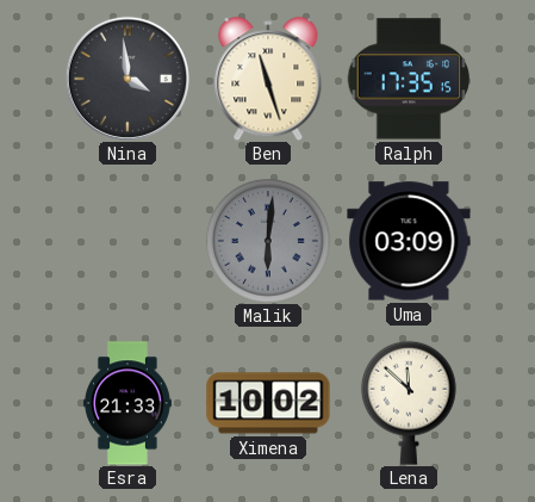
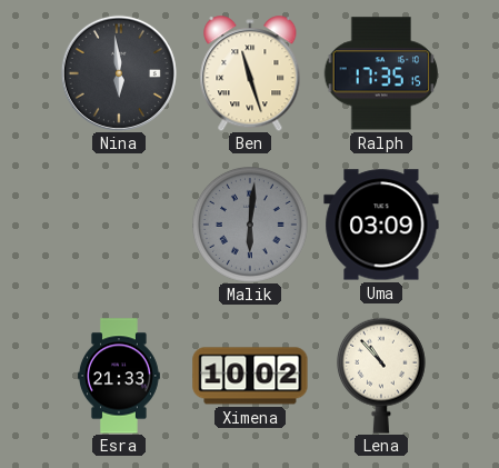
Nina: 3:59 -> 5:59
Lena: 11:52 -> 10:53
